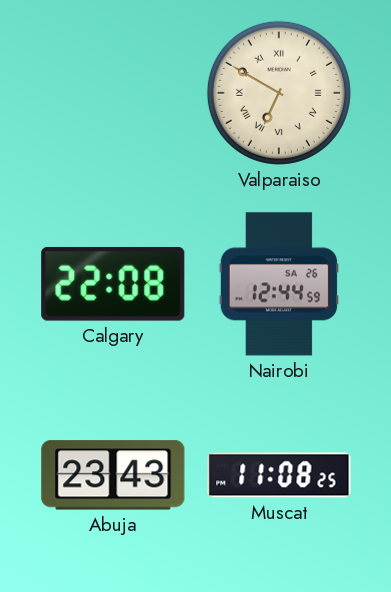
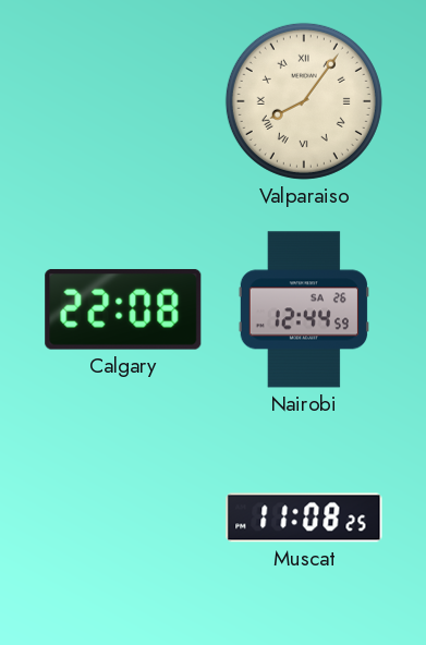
Valparaiso: 6:50 -> 8:06
Abuja: 23:43 -> none
